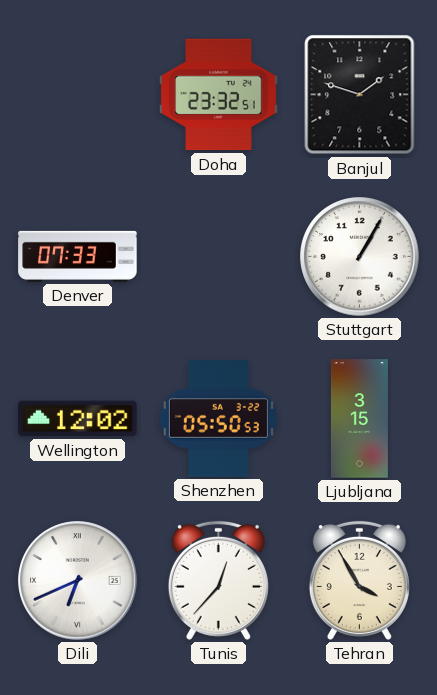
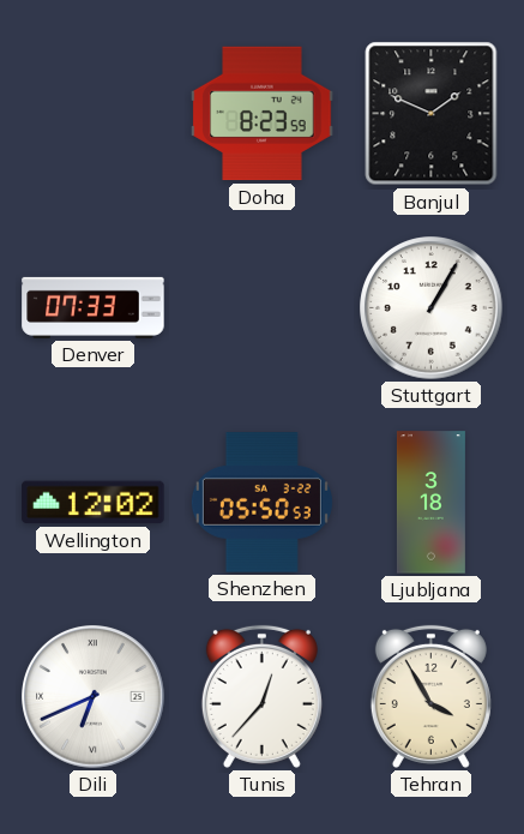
Doha: 23:32 -> 8:23
Banjul: 1:48 -> 1:49
Ljubljana: 3:15 -> 3:18
